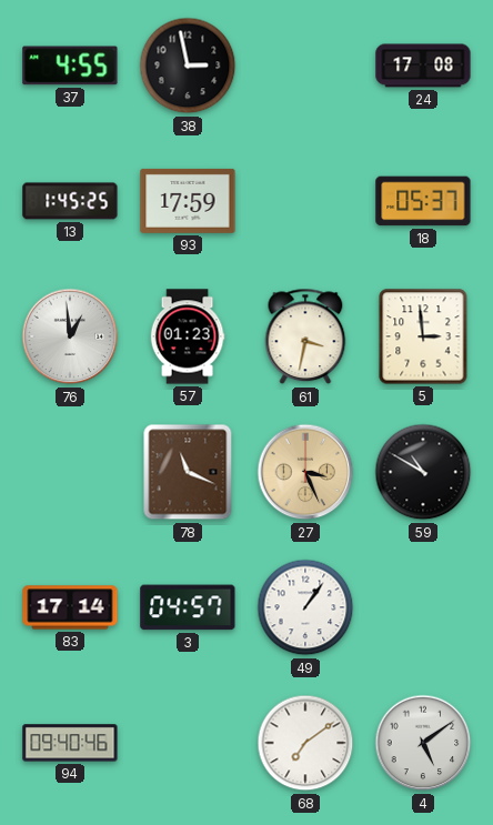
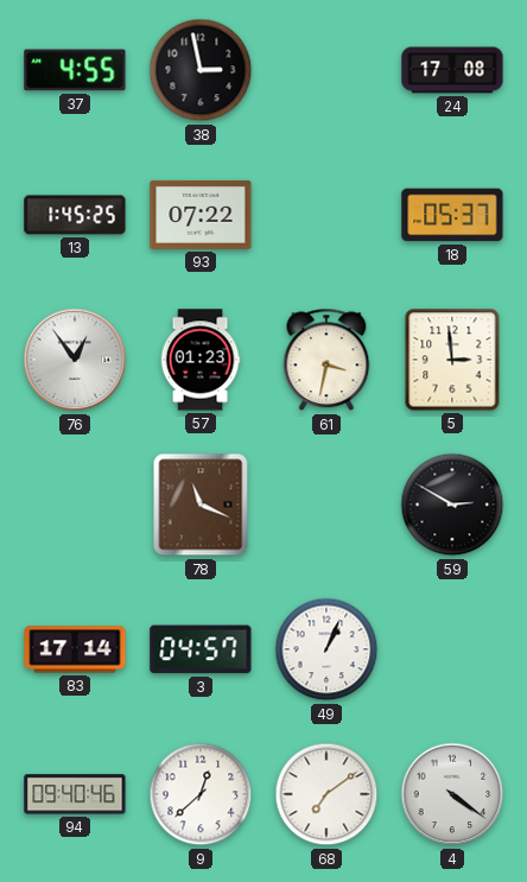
93: 17:59 -> 07:22
76: 12:59 -> 12:54
27: 3:26 -> none
59: 10:50 -> 2:50
49: 1:06 -> 1:04
9: none -> 12:38
4: 5:09 -> 4:21
